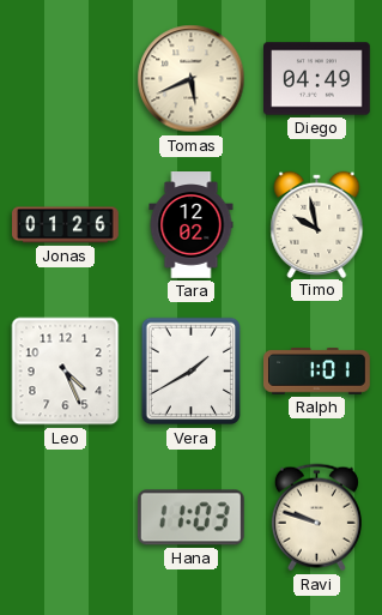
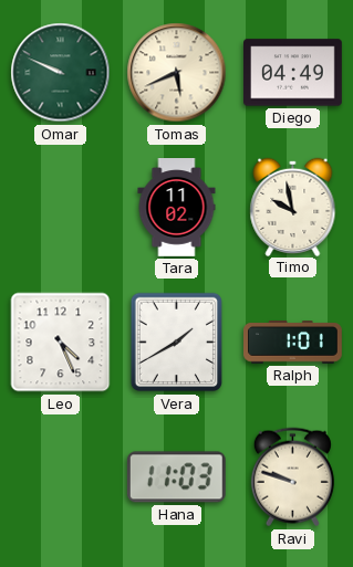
Omar: none -> 9:49
Jonas: 01:26 -> none
Tara: 12:02 -> 11:02
